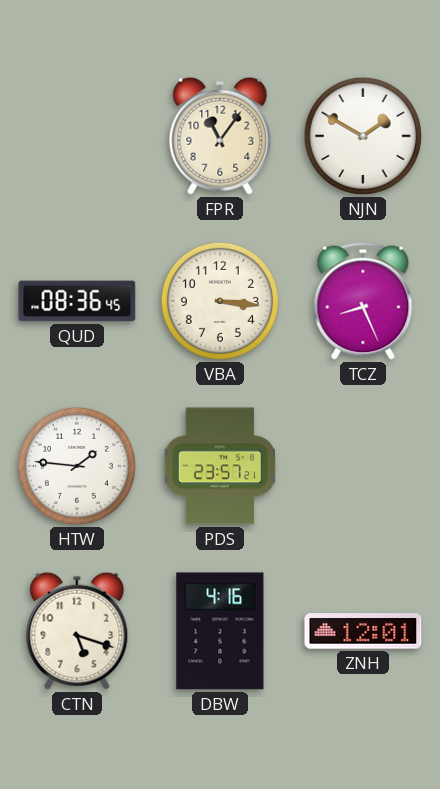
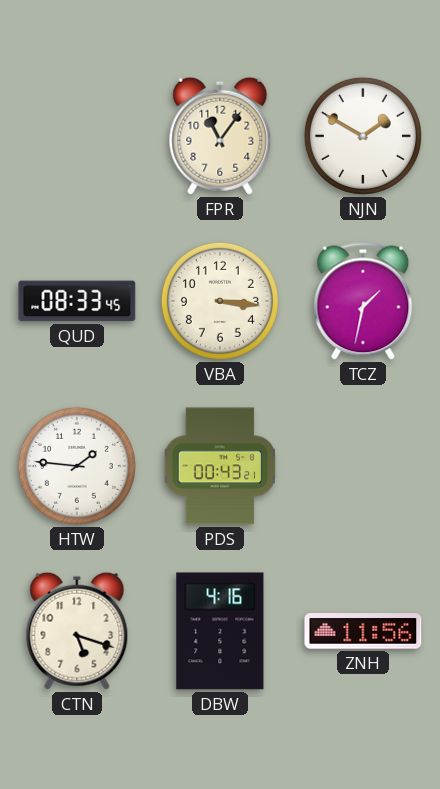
QUD: 08:36 -> 08:33
TCZ: 8:26 -> 1:32
PDS: 23:57 -> 00:43
ZNH: 12:01 -> 11:56
